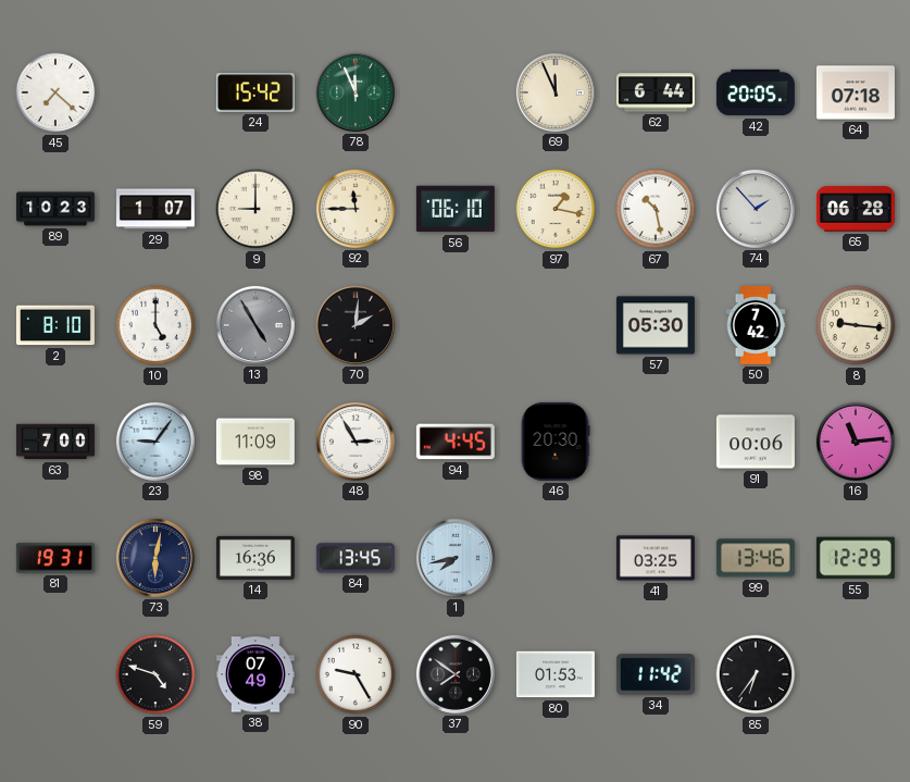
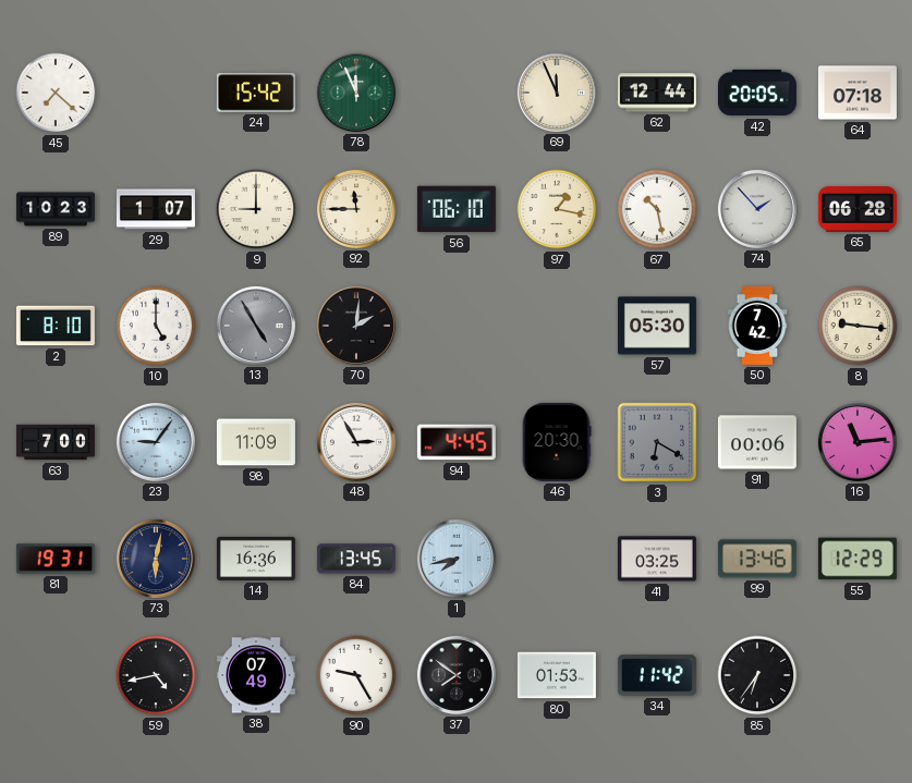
62: 6:44 -> 12:44
3: none -> 6:20
59: 4:48 -> 4:43
